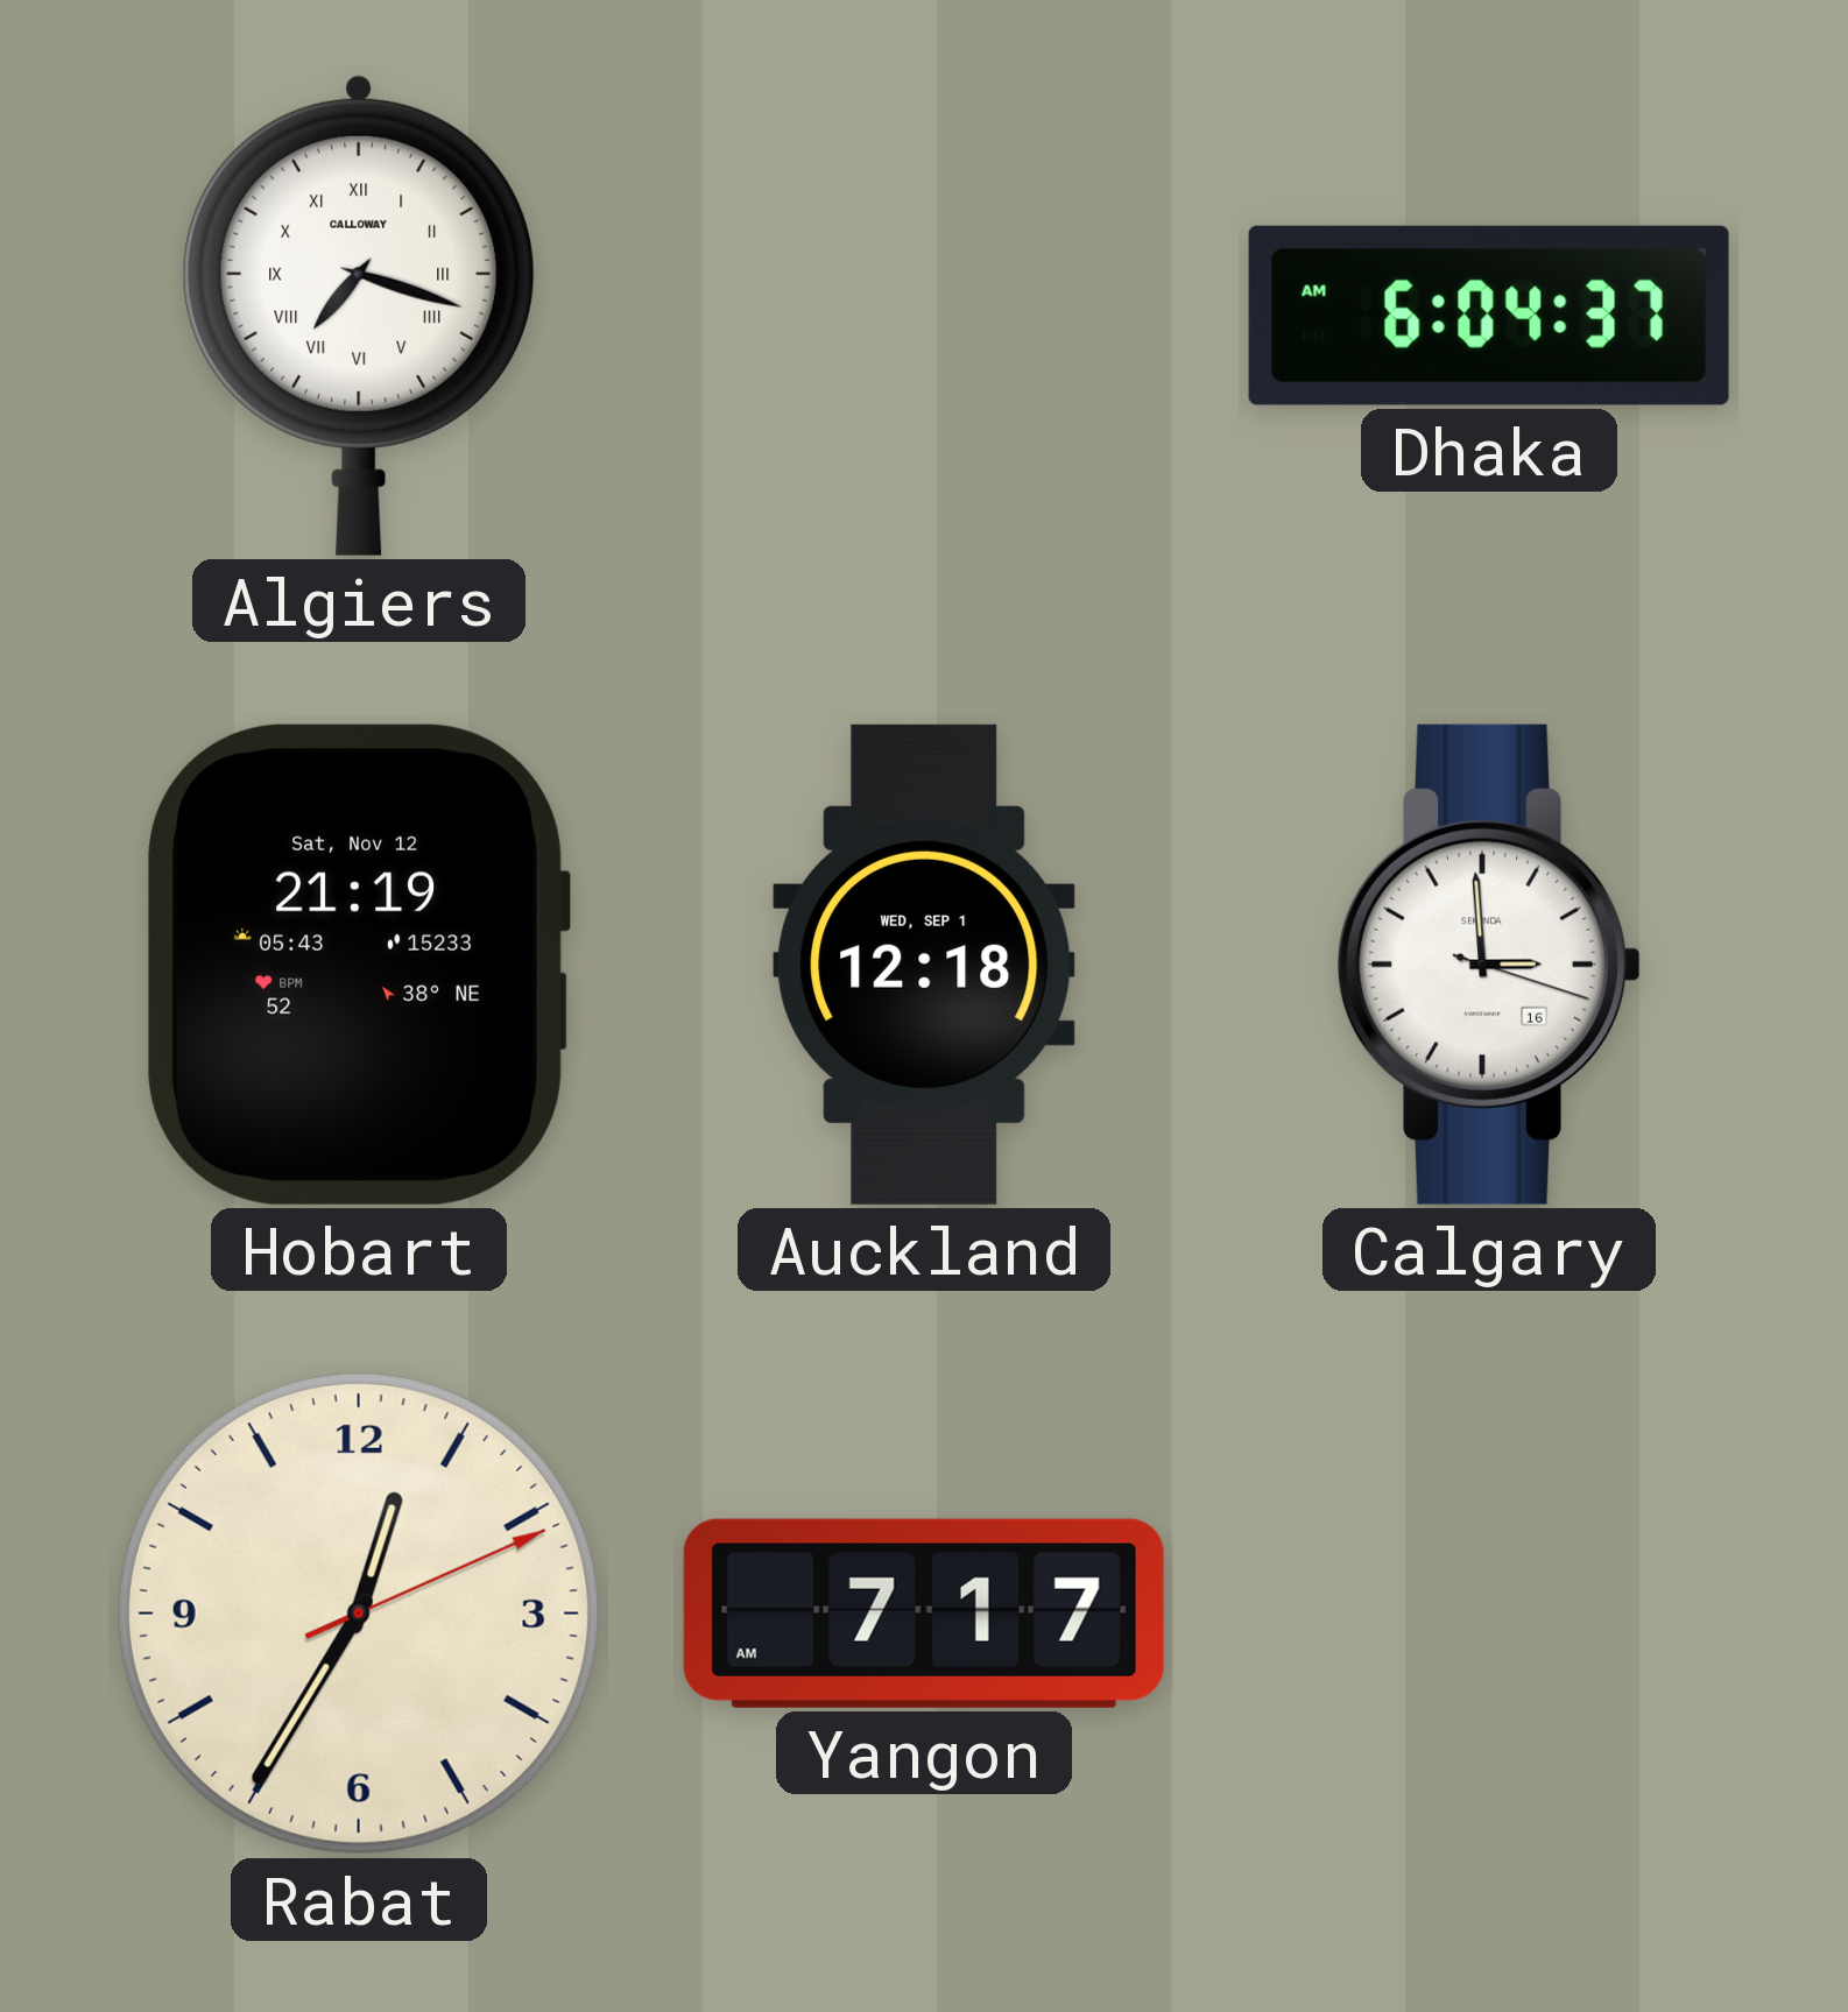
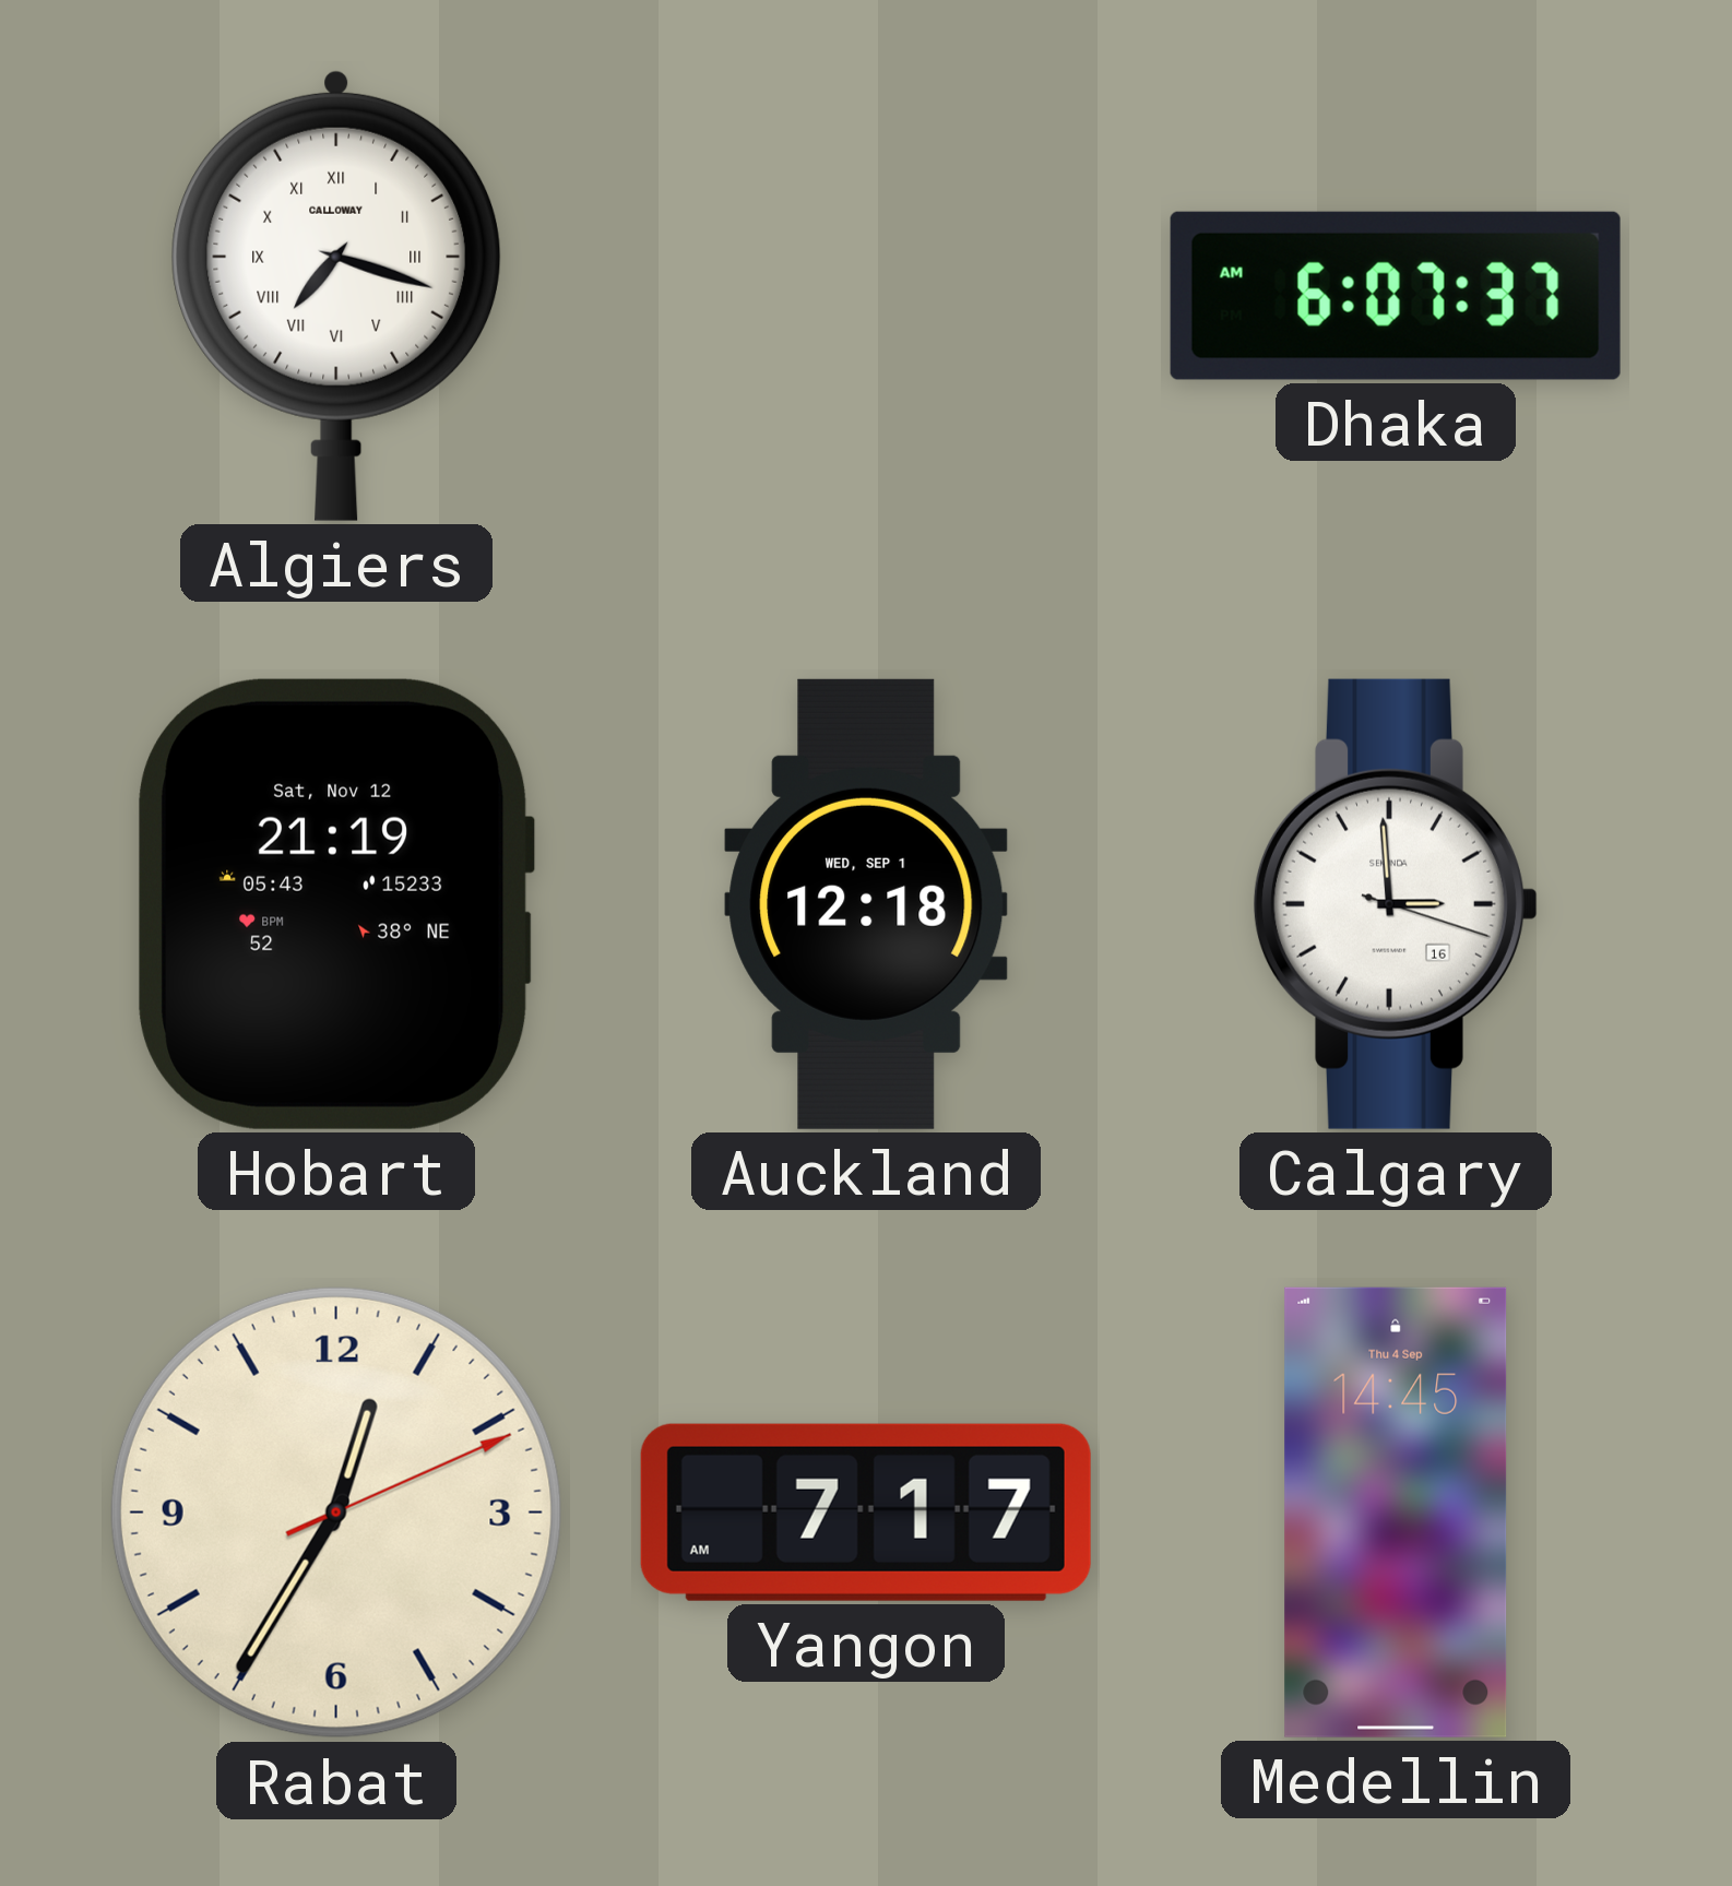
Dhaka: 6:04 -> 6:07
Medellin: none -> 14:45
